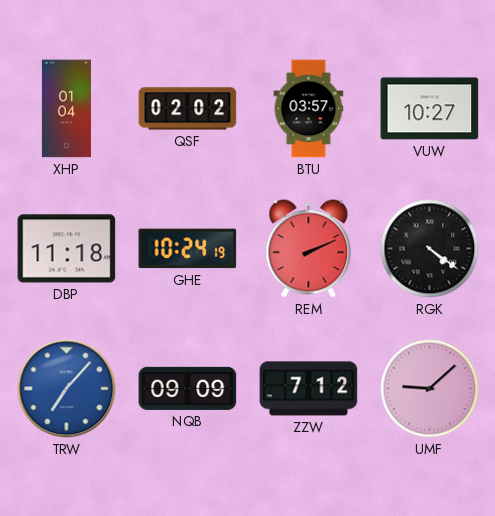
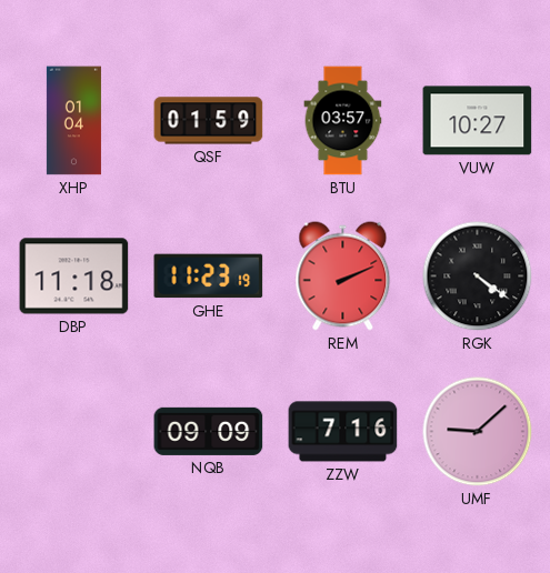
QSF: 02:02 -> 01:59
GHE: 10:24 -> 11:23
TRW: 7:07 -> none
ZZW: 7:12 -> 7:16
